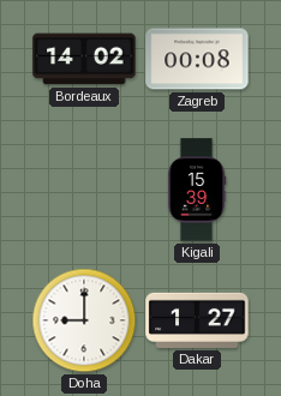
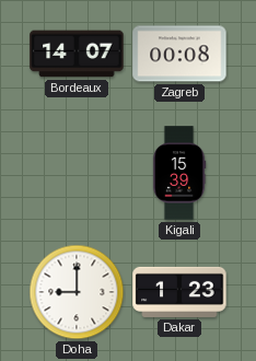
Bordeaux: 14:02 -> 14:07
Dakar: 1:27 -> 1:23
